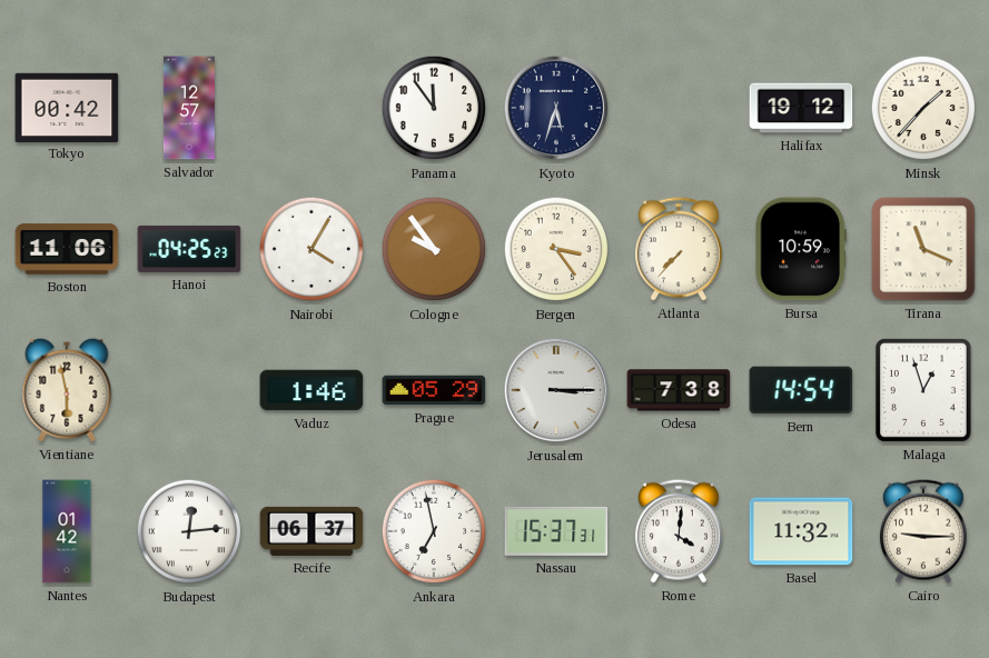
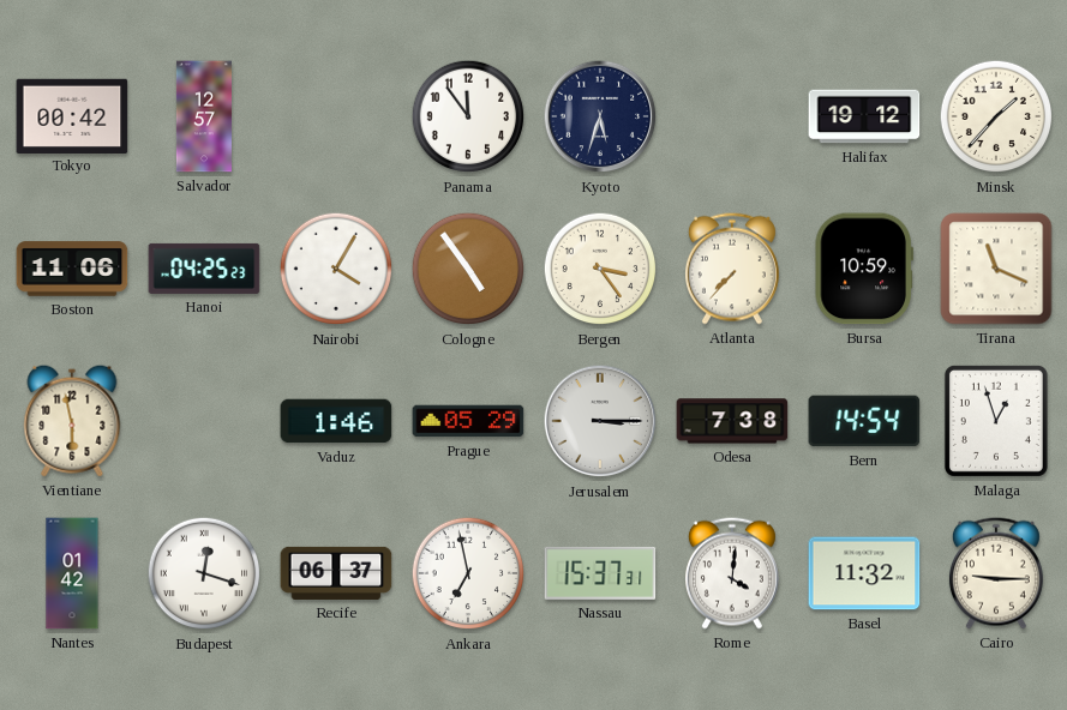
Cologne: 9:54 -> 4:54
Budapest: 12:14 -> 12:18
